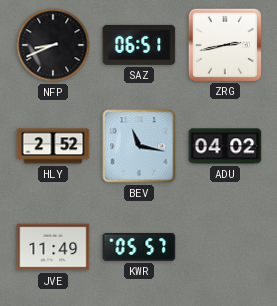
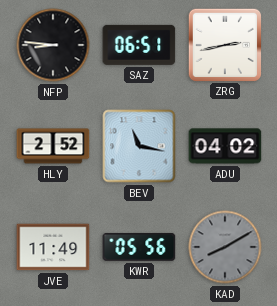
NFP: 8:41 -> 8:46
KWR: 05:57 -> 05:56
KAD: none -> 8:10
